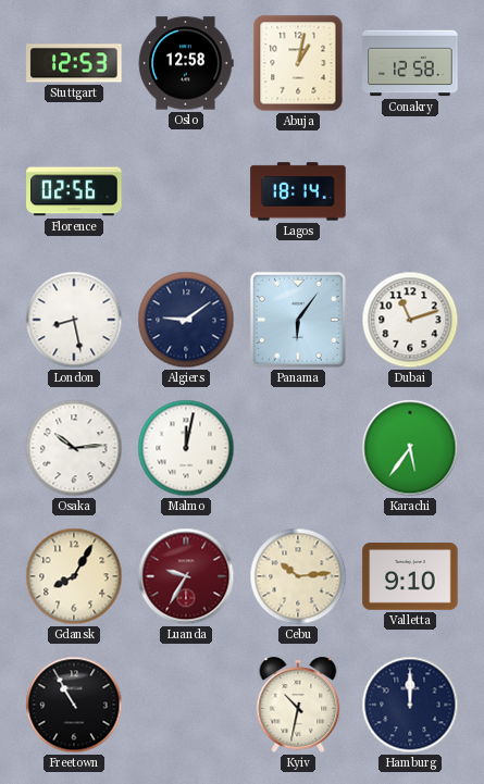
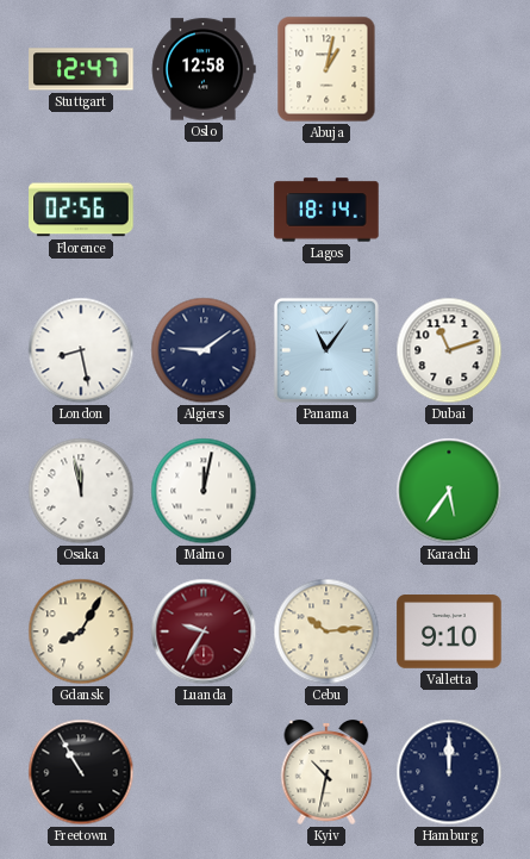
Stuttgart: 12:53 -> 12:47
Conakry: 12:58 -> none
Panama: 6:06 -> 11:06
Osaka: 10:14 -> 11:58
